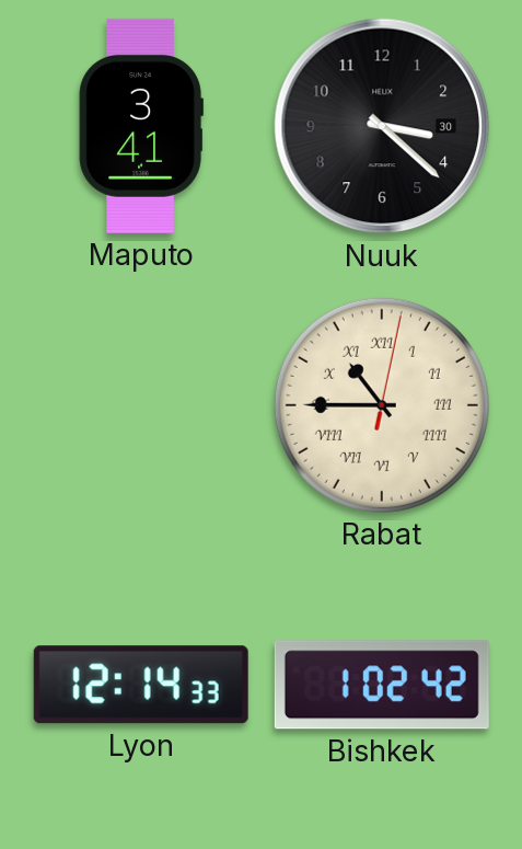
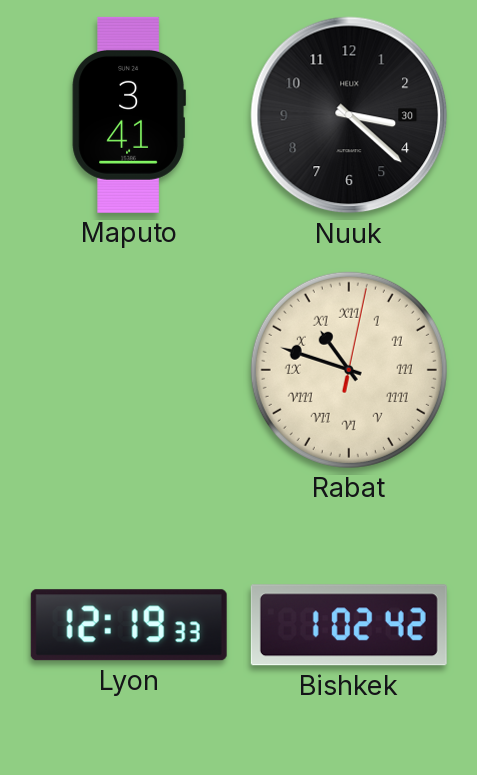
Rabat: 10:45 -> 10:48
Lyon: 12:14 -> 12:19
